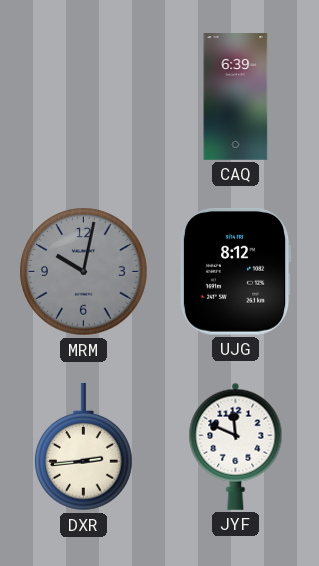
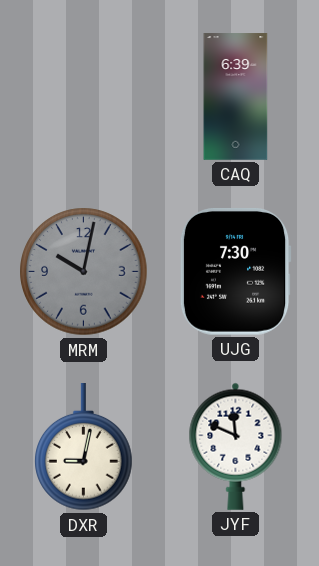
UJG: 8:12 -> 7:30
DXR: 2:44 -> 9:02
